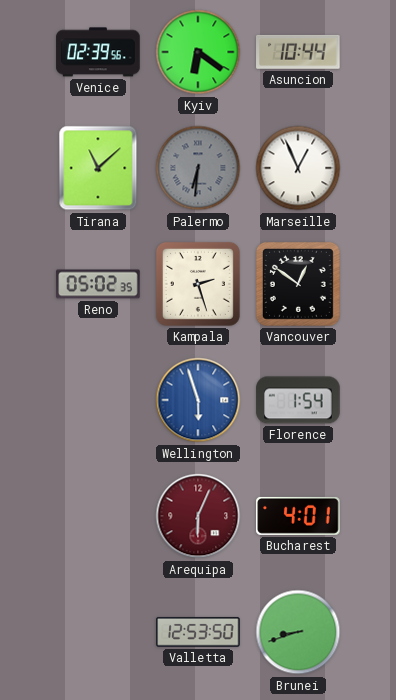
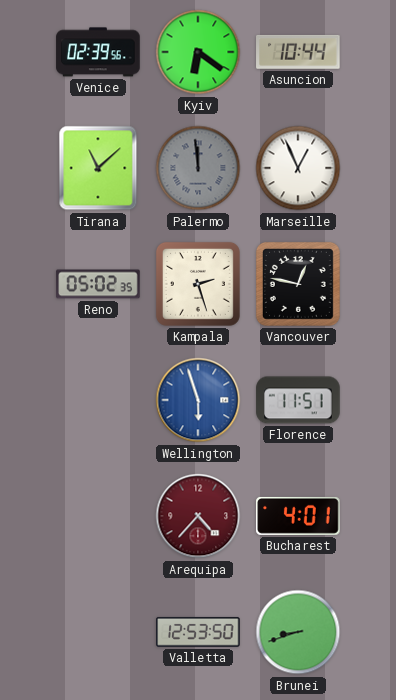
Palermo: 6:31 -> 11:59
Vancouver: 12:51 -> 12:47
Florence: 1:54 -> 11:51
Arequipa: 6:04 -> 4:37
